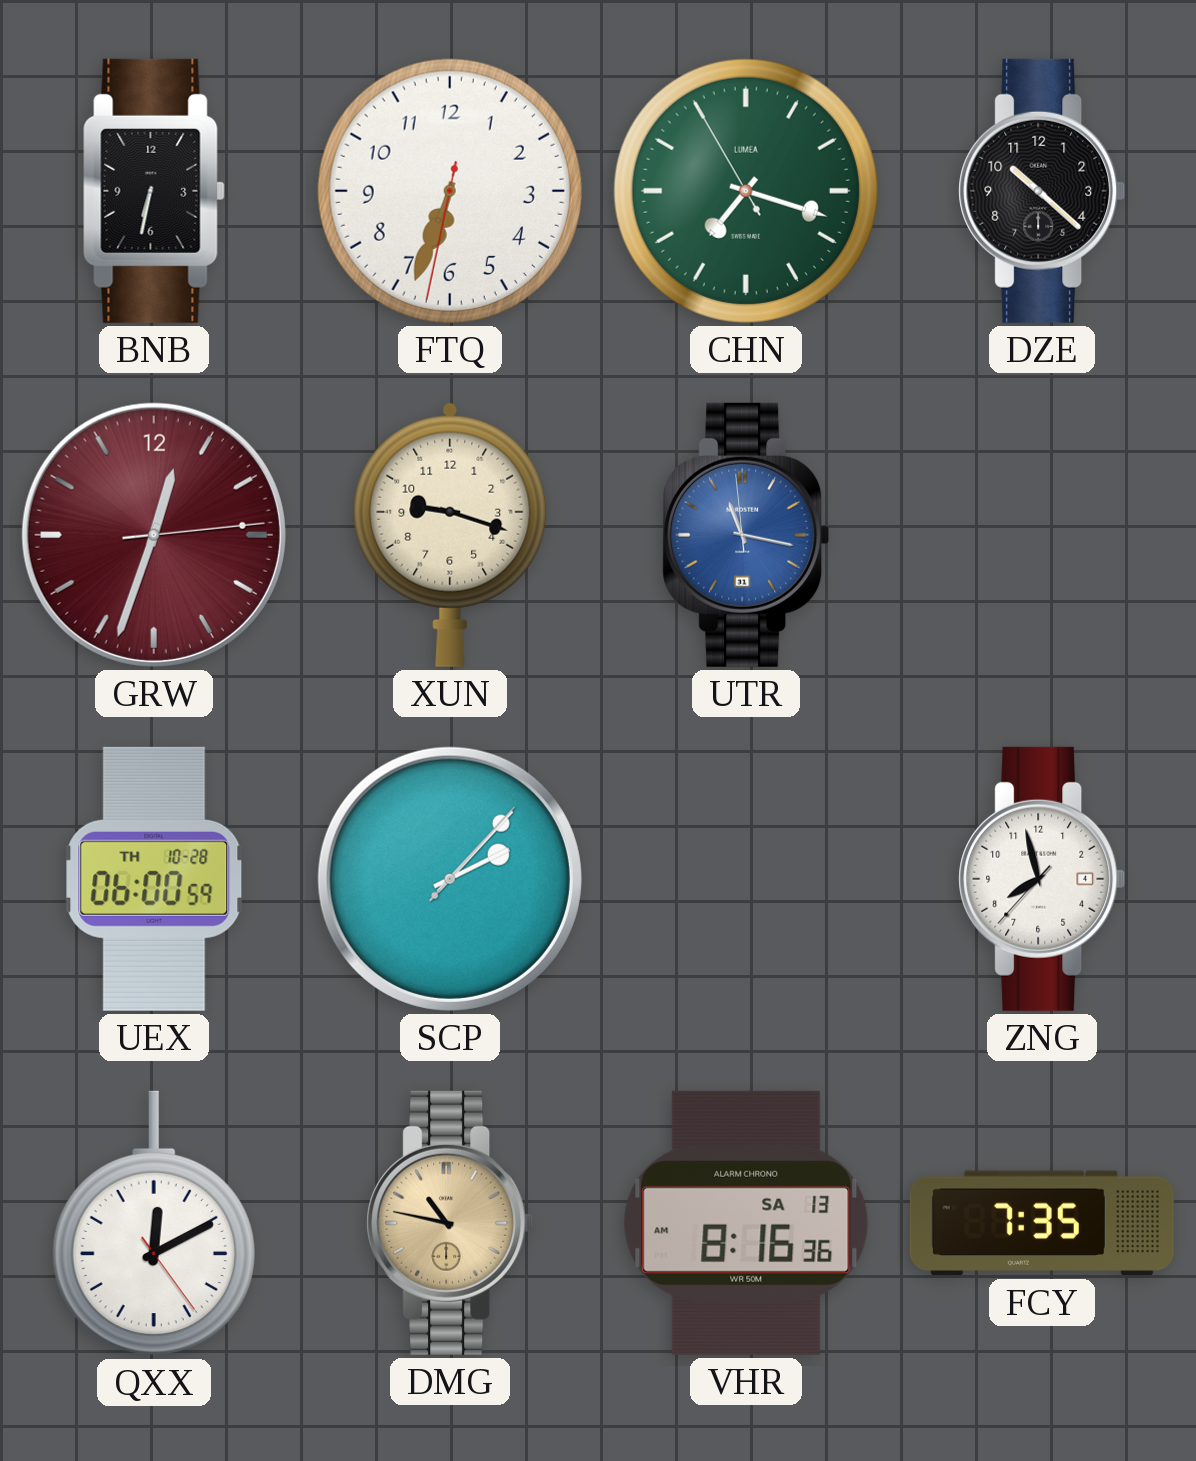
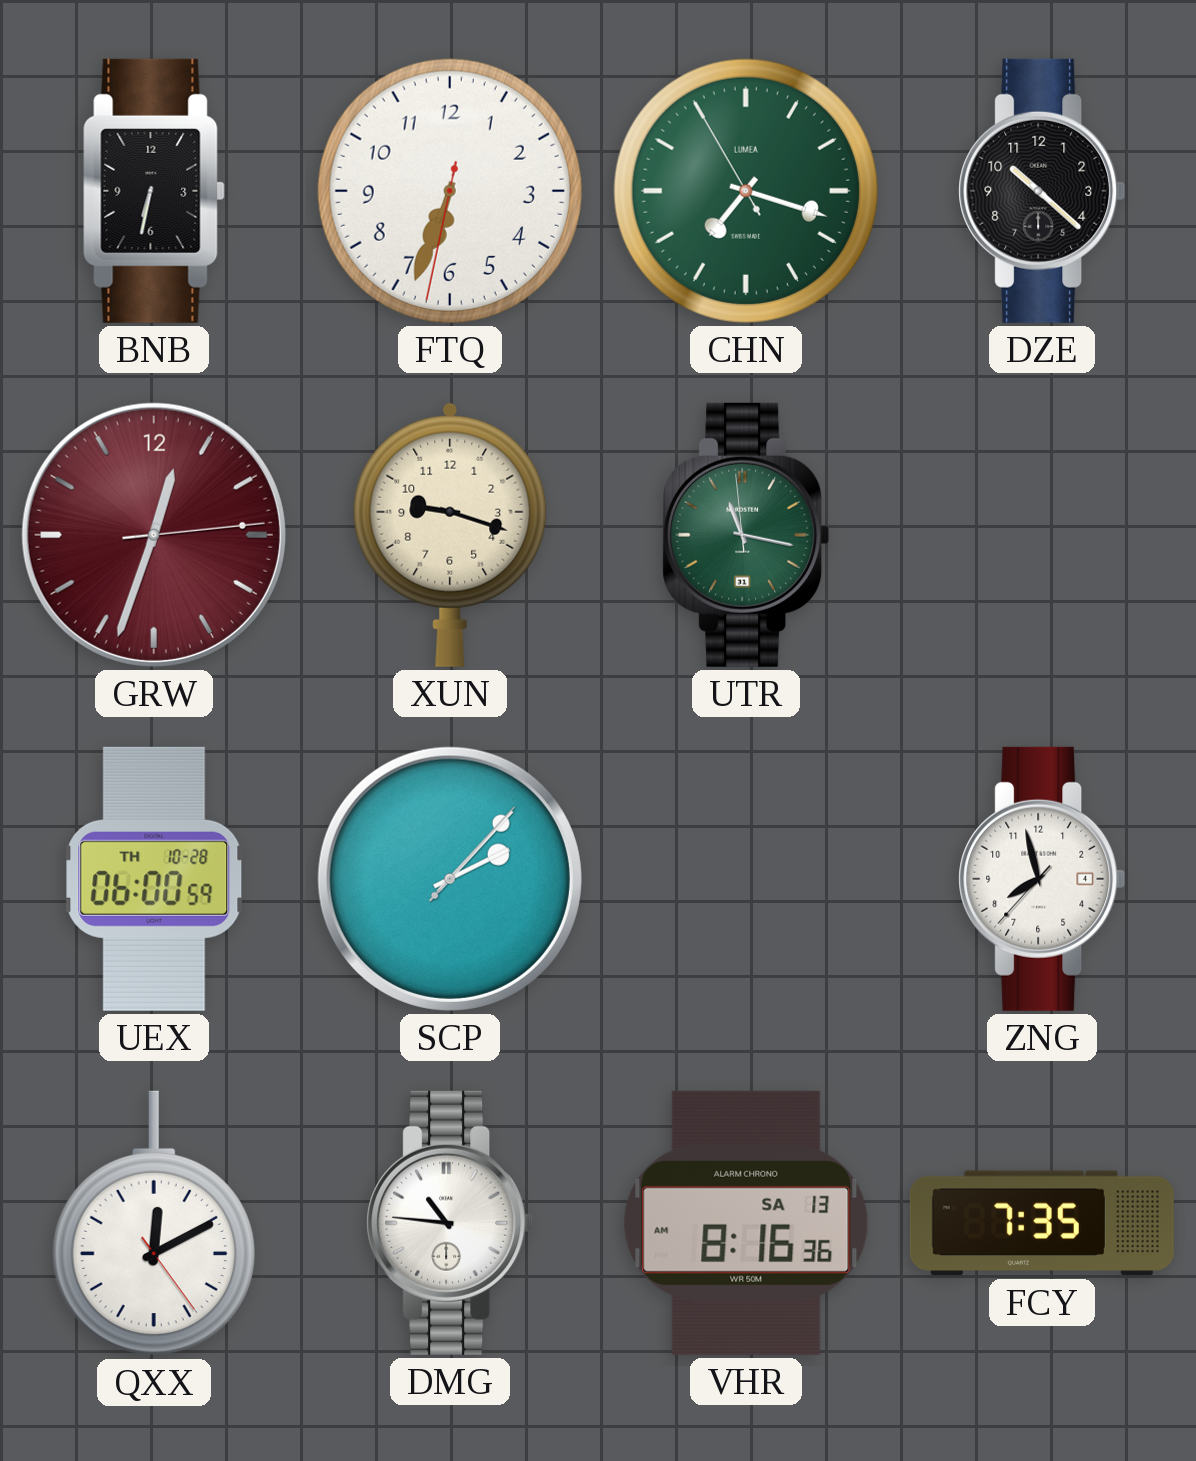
UTR dial: blue -> green
DMG: 10:47 -> 10:46
DMG dial: champagne -> white
